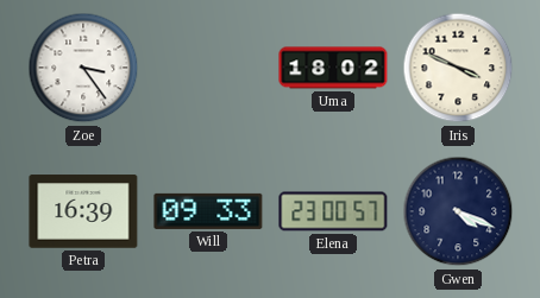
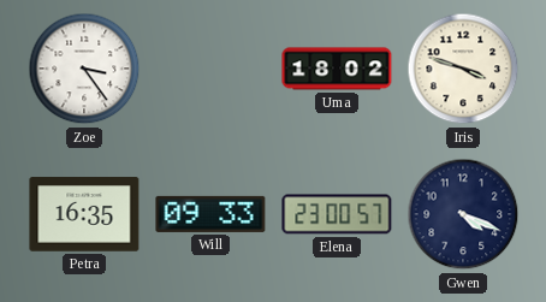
Iris: 3:49 -> 3:48
Petra: 16:39 -> 16:35
